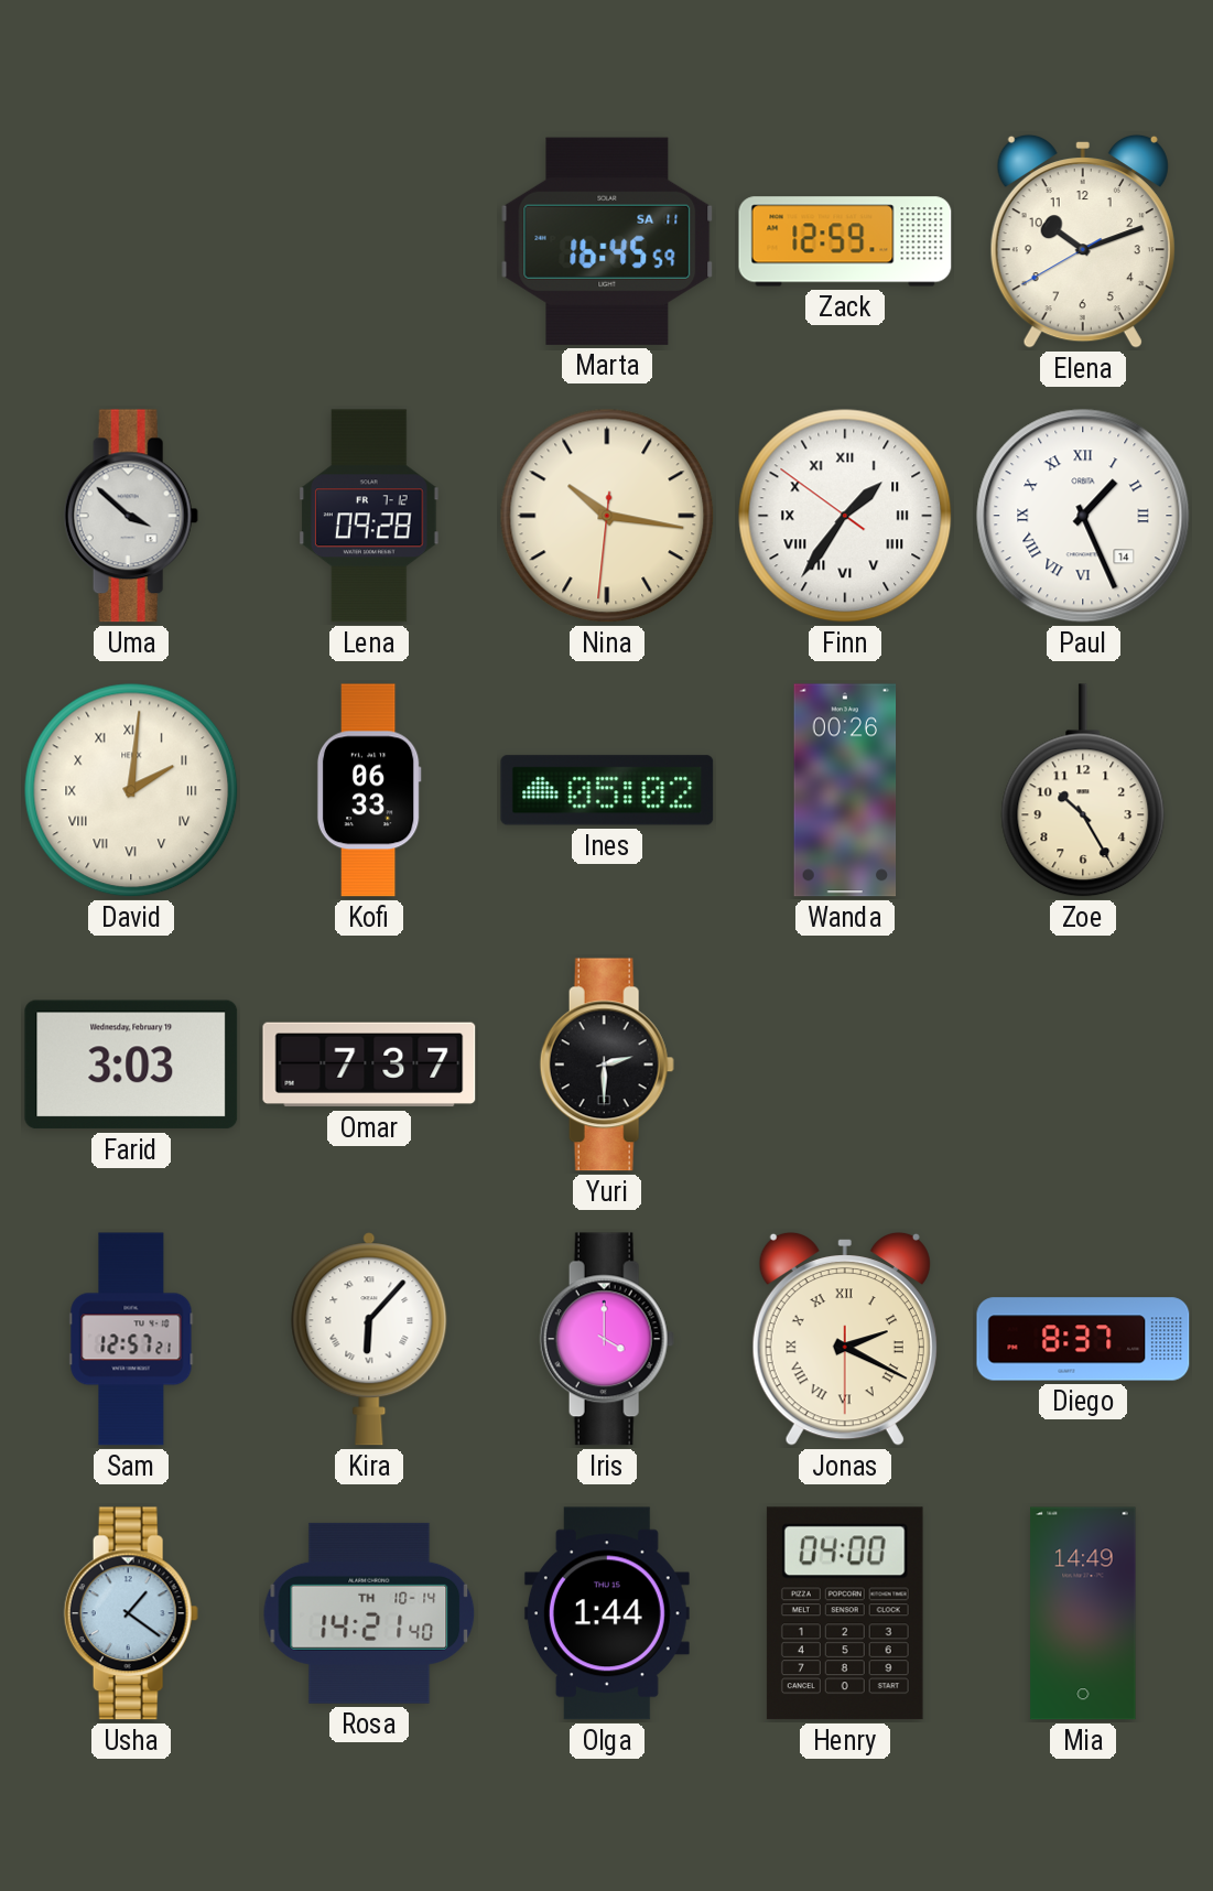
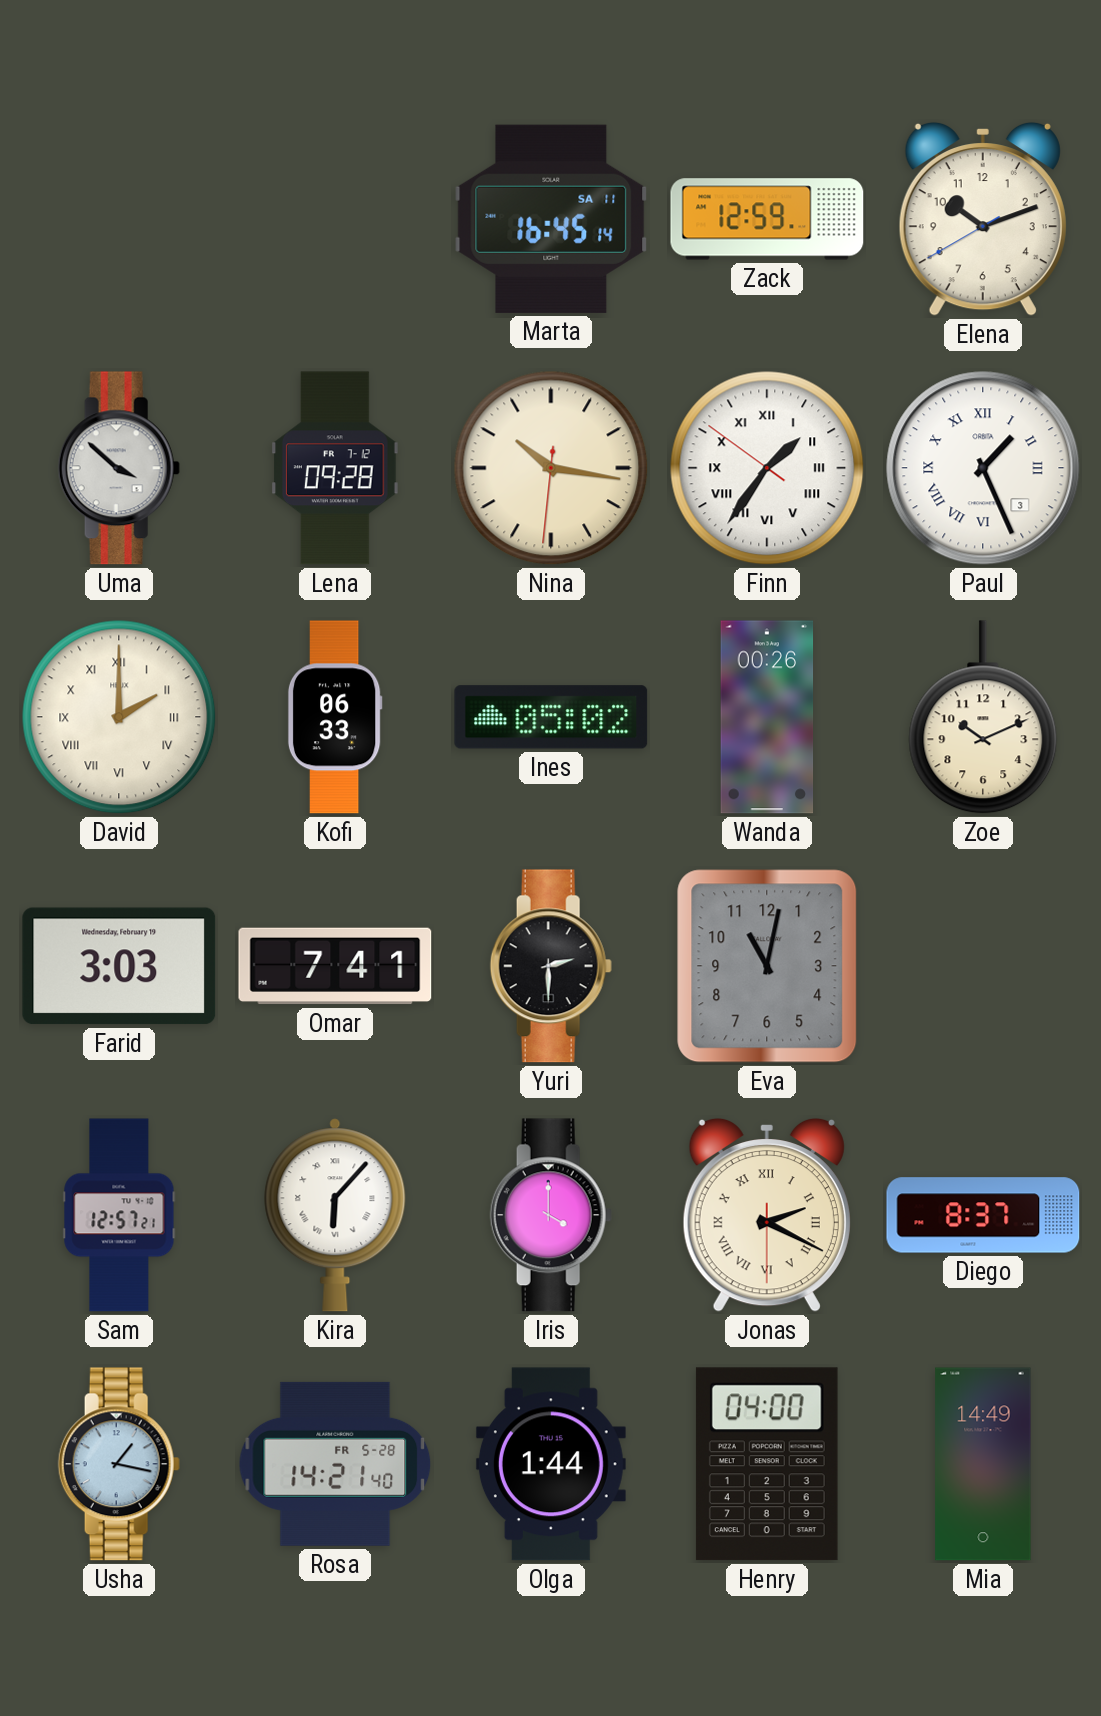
Marta: 16:45:59 -> 16:45:14
Paul date: 14 -> 3
David: 2:01 -> 2:00
Zoe: 10:25 -> 10:11
Omar: 7:37 -> 7:41
Eva: none -> 11:02
Usha: 1:21 -> 1:17
Rosa date: TH 10-14 -> FR 5-28
